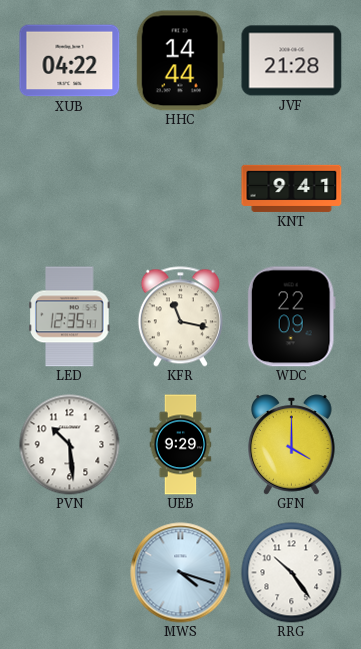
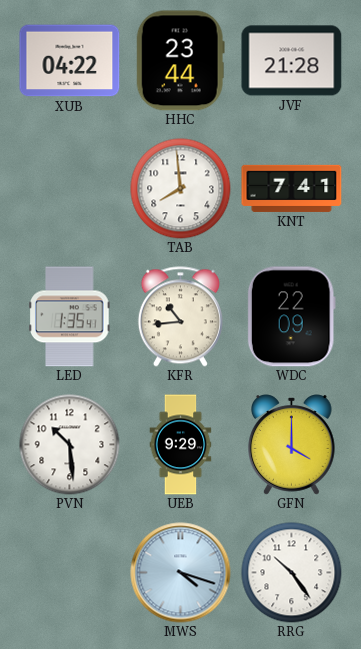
HHC: 14:44 -> 23:44
TAB: none -> 7:59
KNT: 9:41 -> 7:41
LED: 12:35 -> 1:35
KFR: 11:17 -> 10:44
